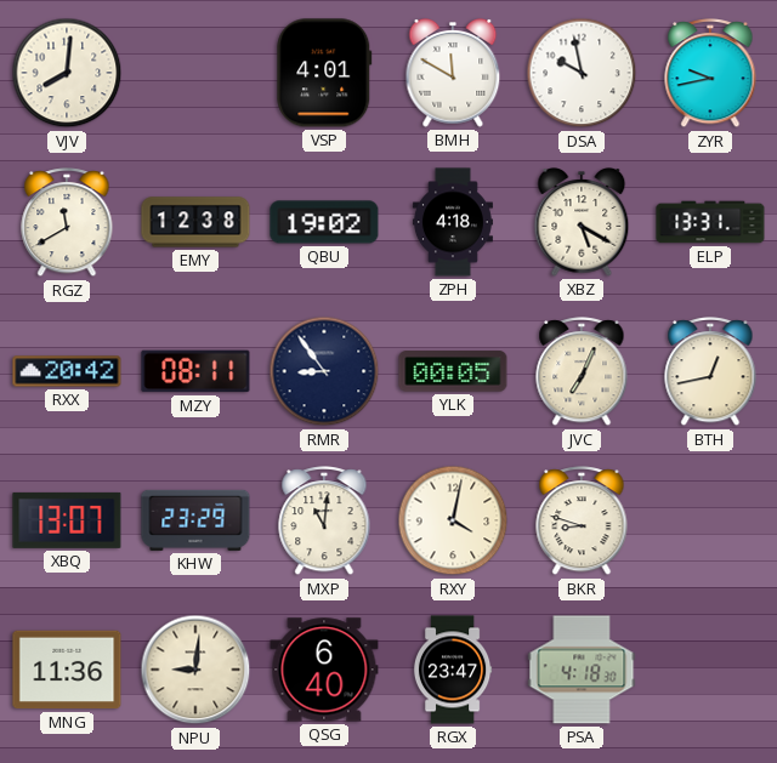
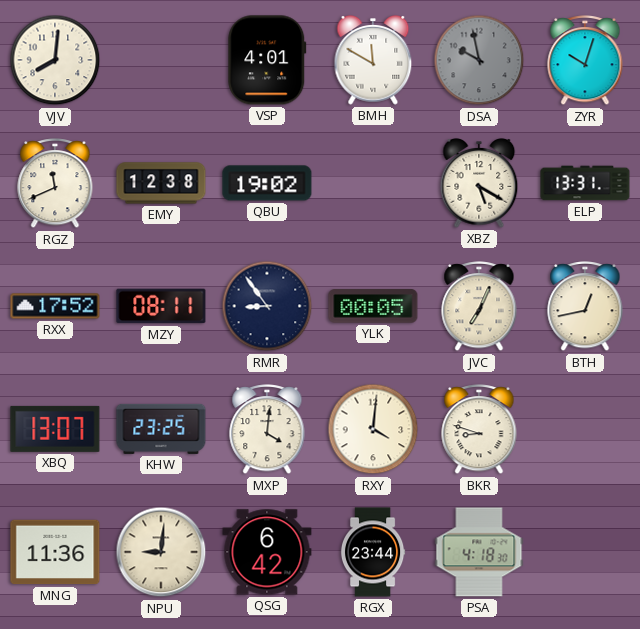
DSA dial: white -> grey
ZYR: 9:43 -> 10:03
RGZ: 11:40 -> 11:41
ZPH: 4:18 -> none
RXX: 20:42 -> 17:52
KHW: 23:29 -> 23:25
MXP: 11:01 -> 4:01
RXY: 4:02 -> 4:01
QSG: 6:40 -> 6:42
RGX: 23:47 -> 23:44
